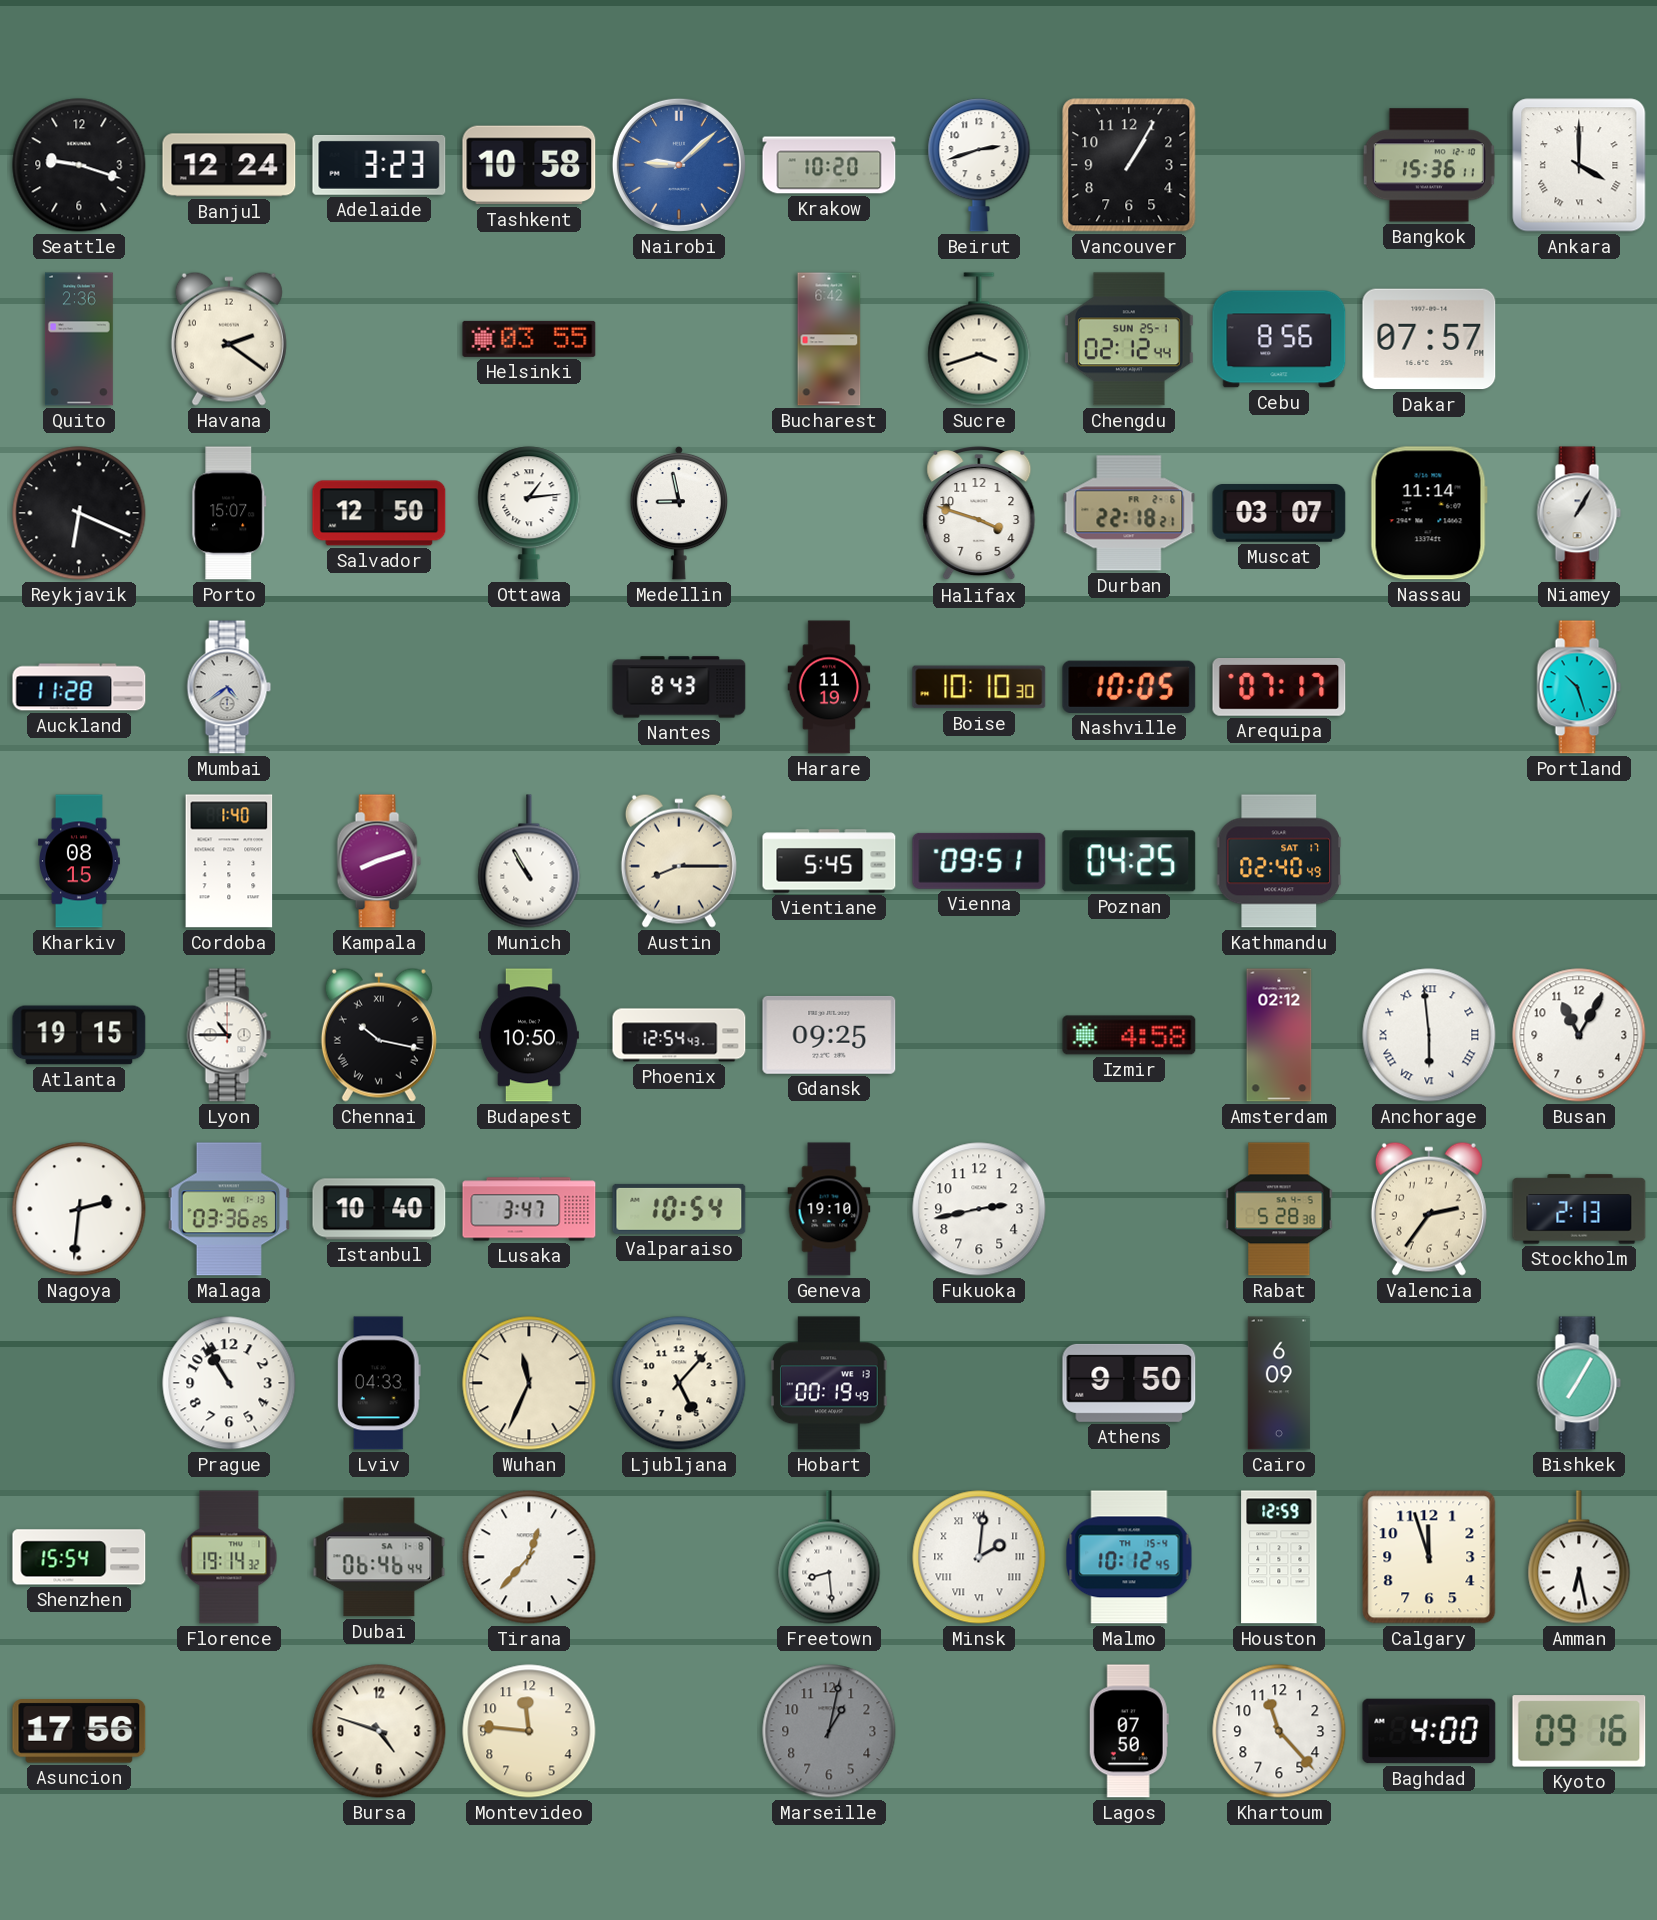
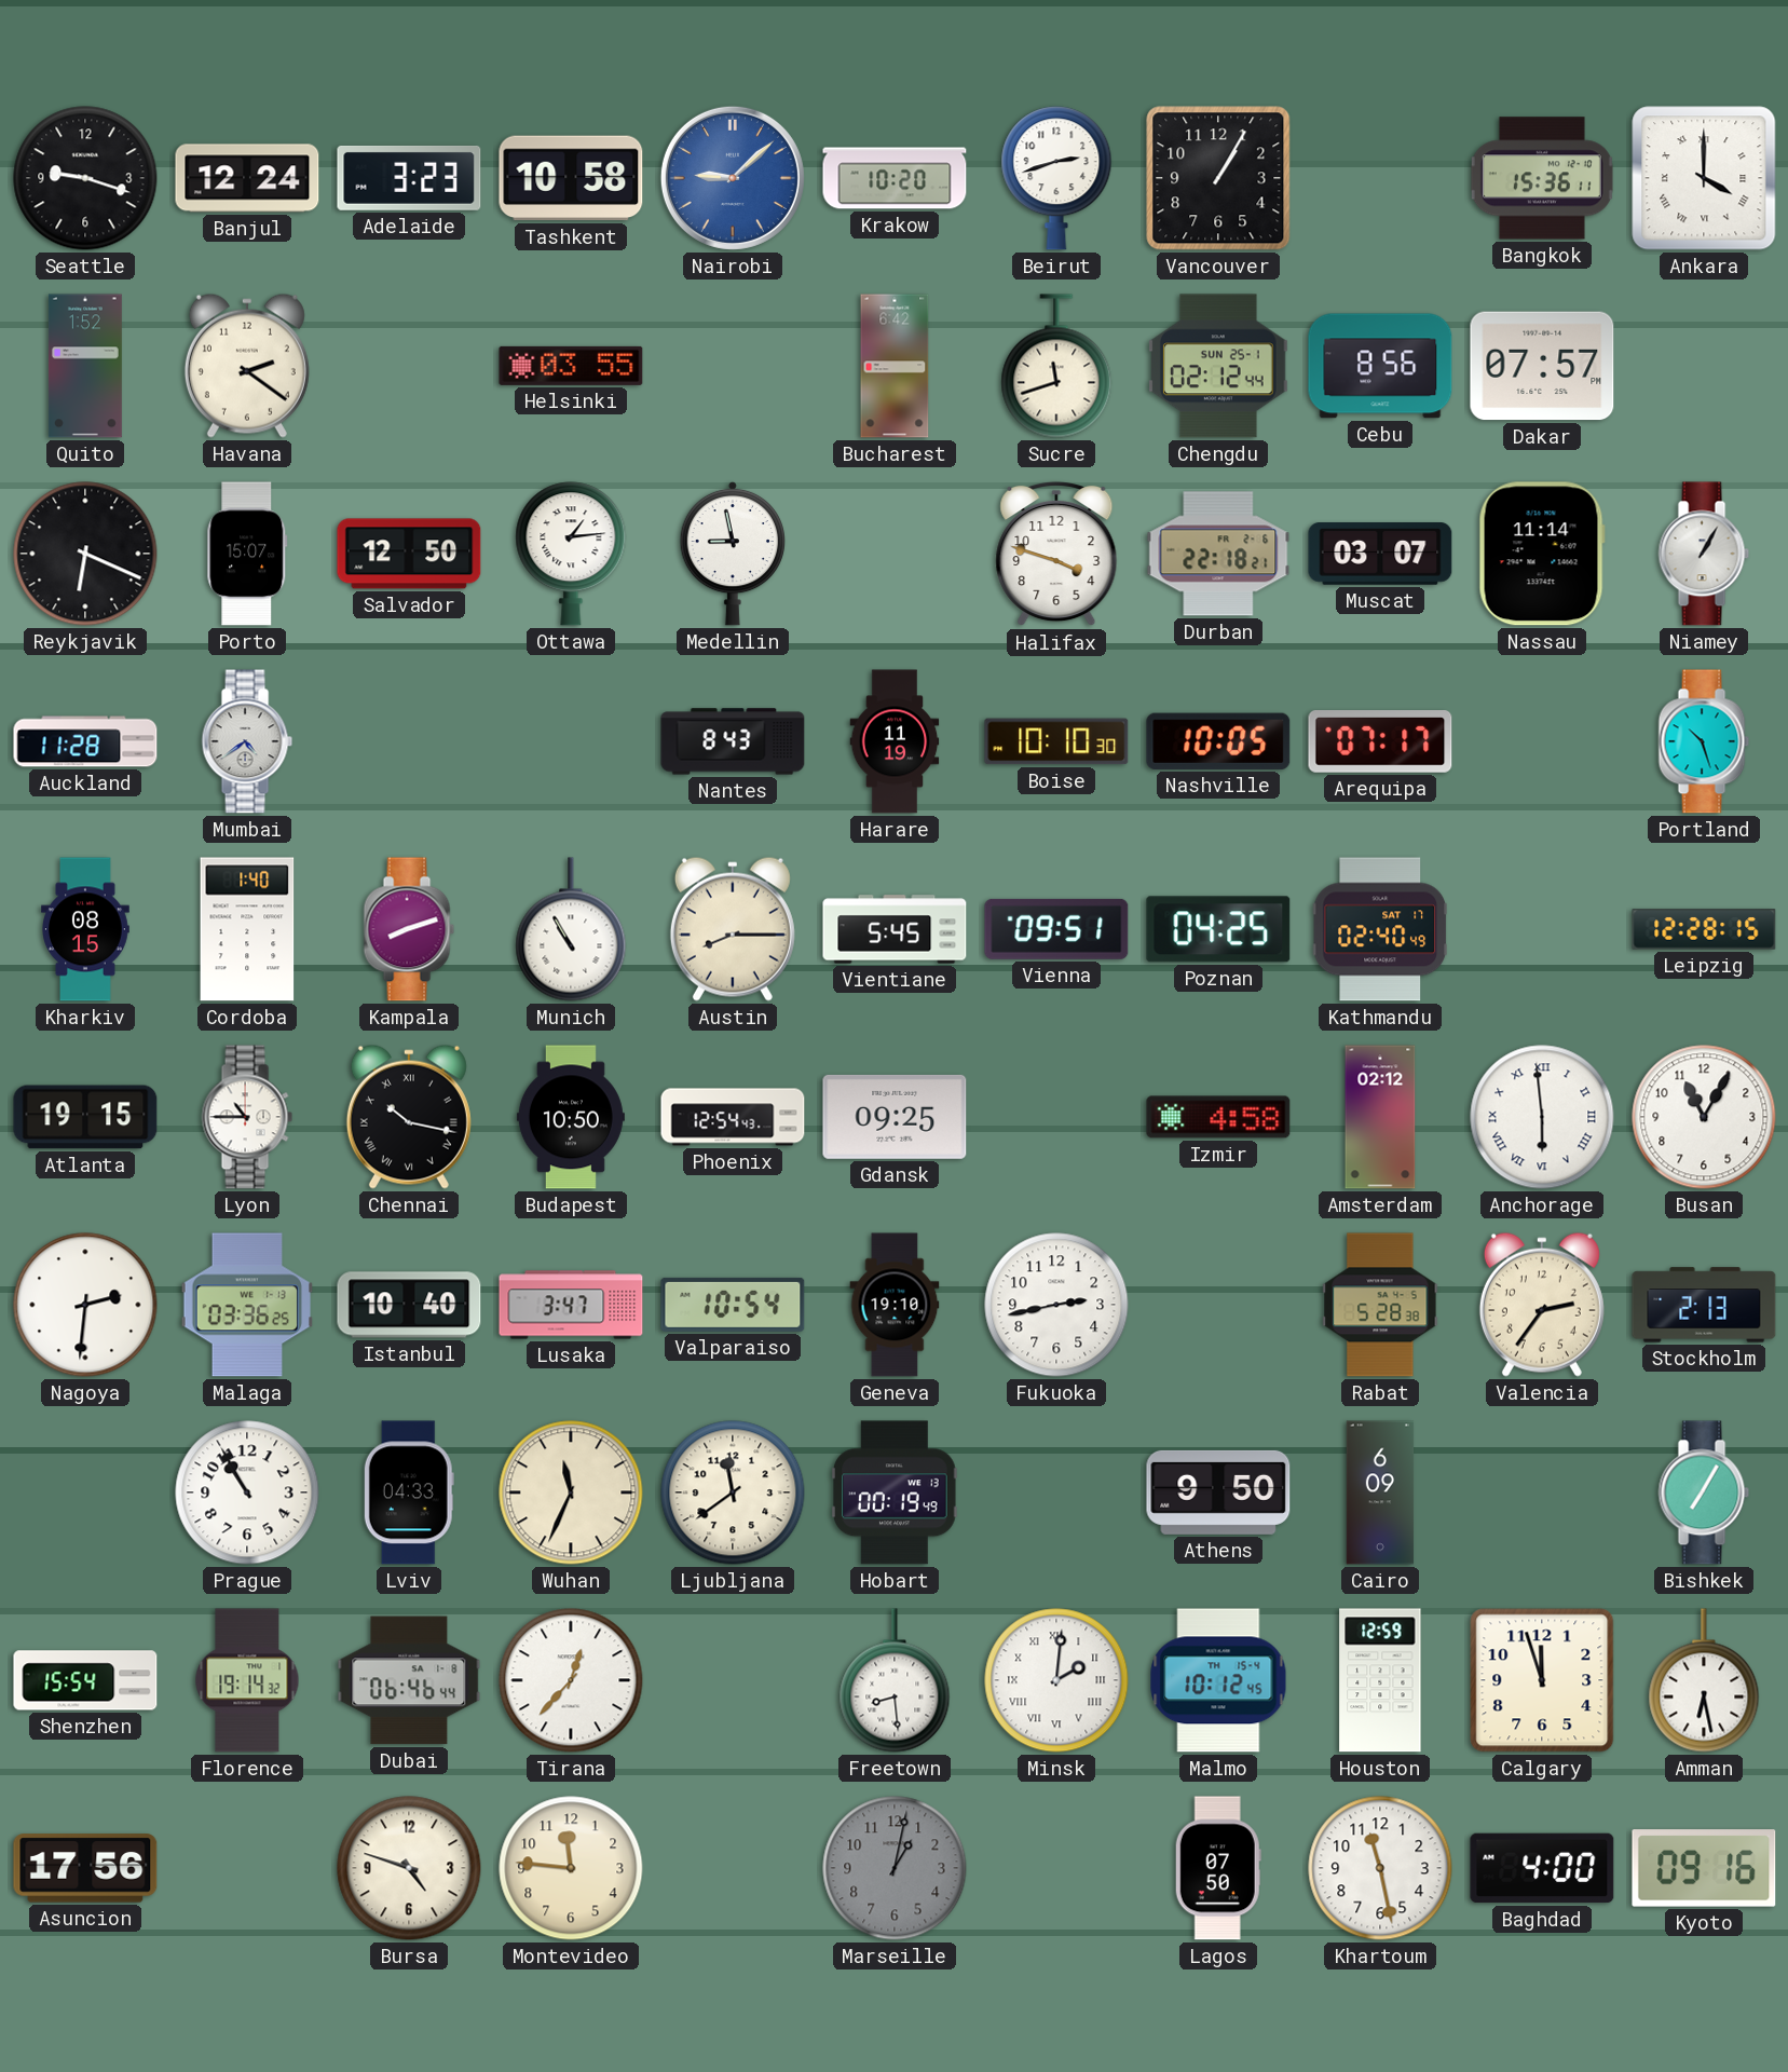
Quito: 2:36 -> 1:52
Sucre: 3:42 -> 11:42
Leipzig: none -> 12:28
Ljubljana: 5:07 -> 11:39
Khartoum: 11:23 -> 11:28
